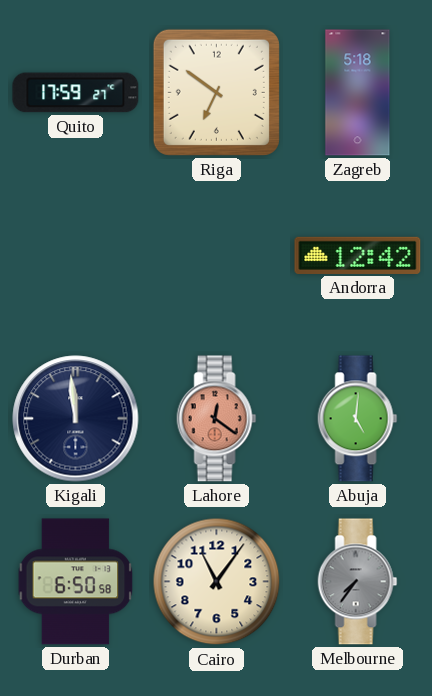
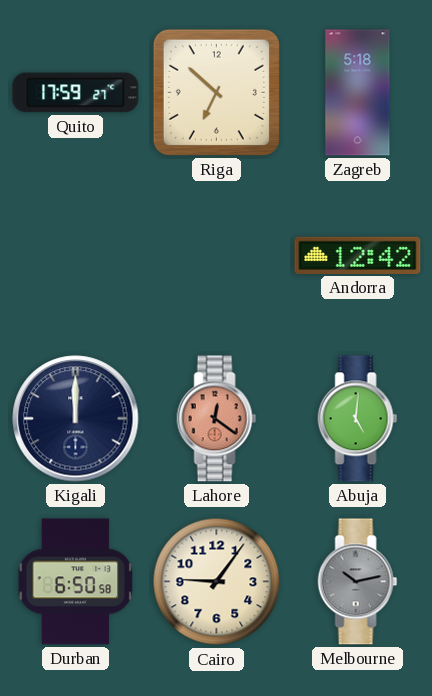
Riga: 6:51 -> 6:52
Kigali: 11:59 -> 12:00
Cairo: 11:06 -> 9:06
Melbourne: 7:36 -> 10:13
